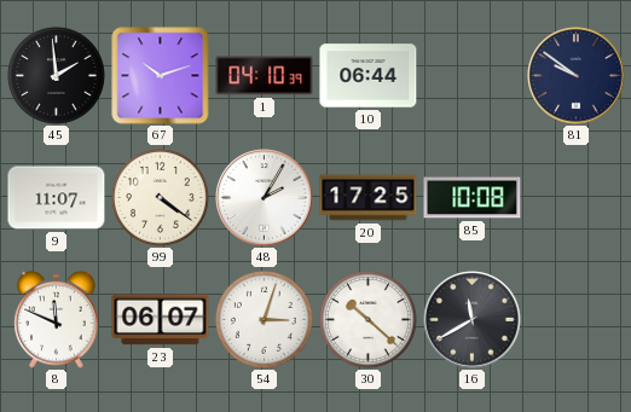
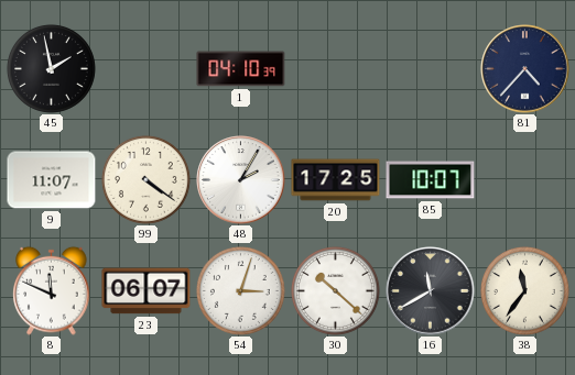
45: 1:59 -> 1:58
67: 10:12 -> none
10: 06:44 -> none
81: 9:51 -> 4:37
85: 10:08 -> 10:07
38: none -> 11:36
